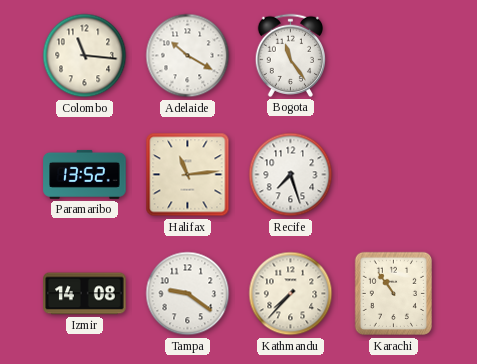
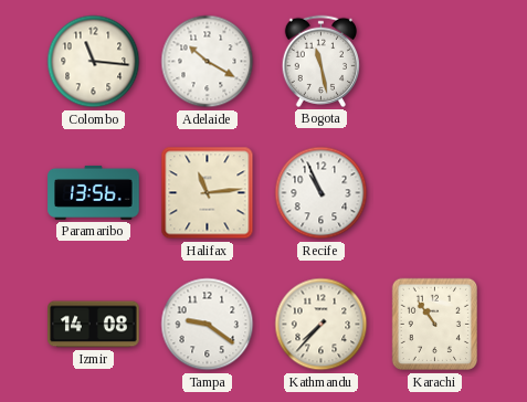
Bogota: 11:24 -> 11:28
Paramaribo: 13:52 -> 13:56
Recife: 7:27 -> 10:56
